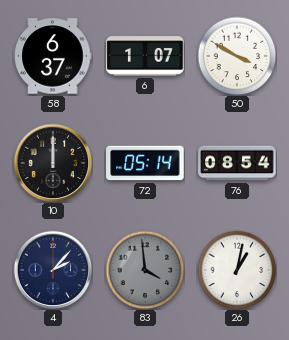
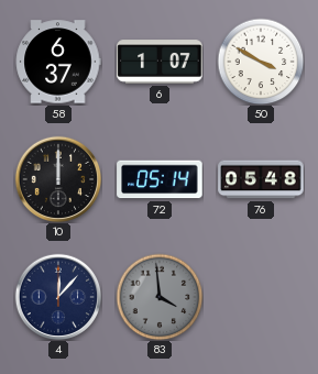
76: 08:54 -> 05:48
4: 2:07 -> 12:07
26: 1:02 -> none
